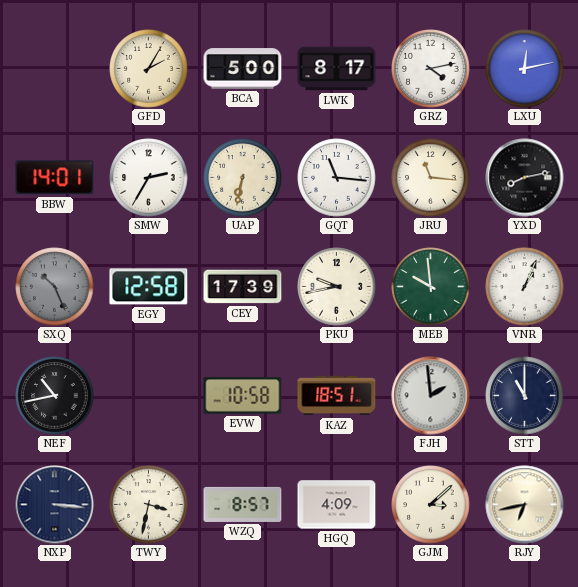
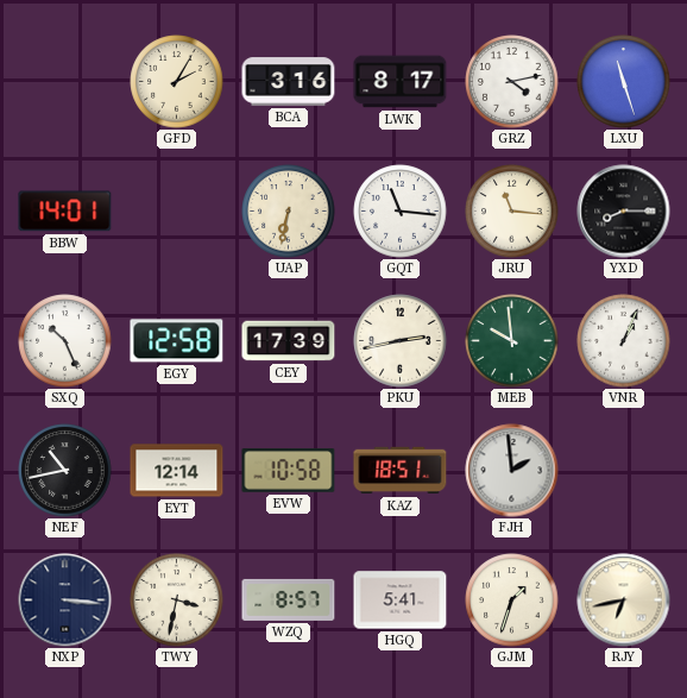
BCA: 5:00 -> 3:16
LXU: 12:13 -> 11:27
SMW: 2:35 -> none
YXD: 8:13 -> 8:15
SXQ dial: grey -> white
PKU: 9:43 -> 2:43
EYT: none -> 12:14
STT: 11:00 -> none
HGQ: 4:09 -> 5:41
GJM: 3:08 -> 1:33
